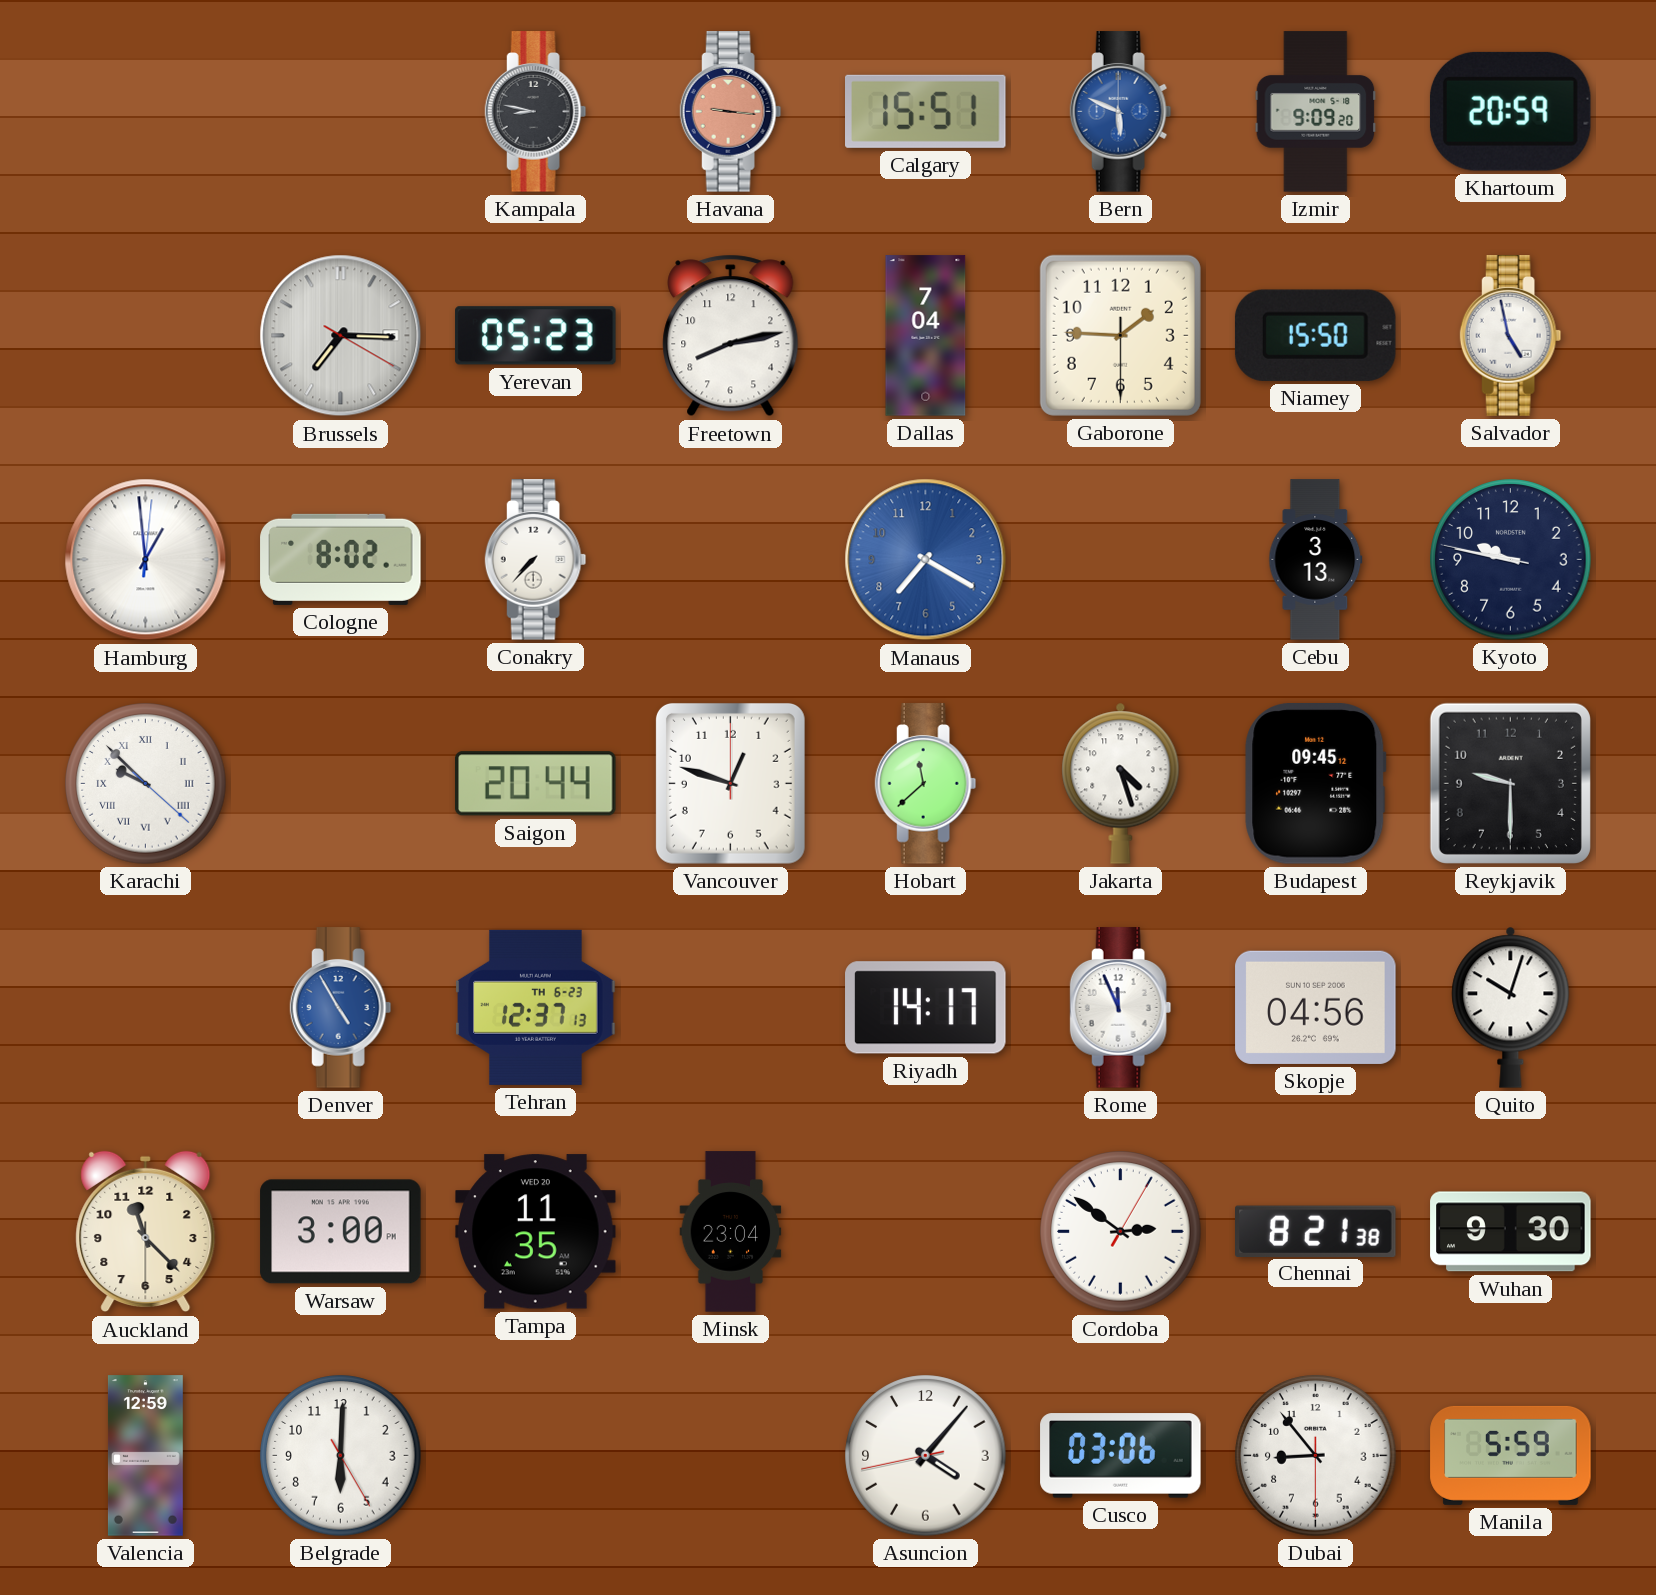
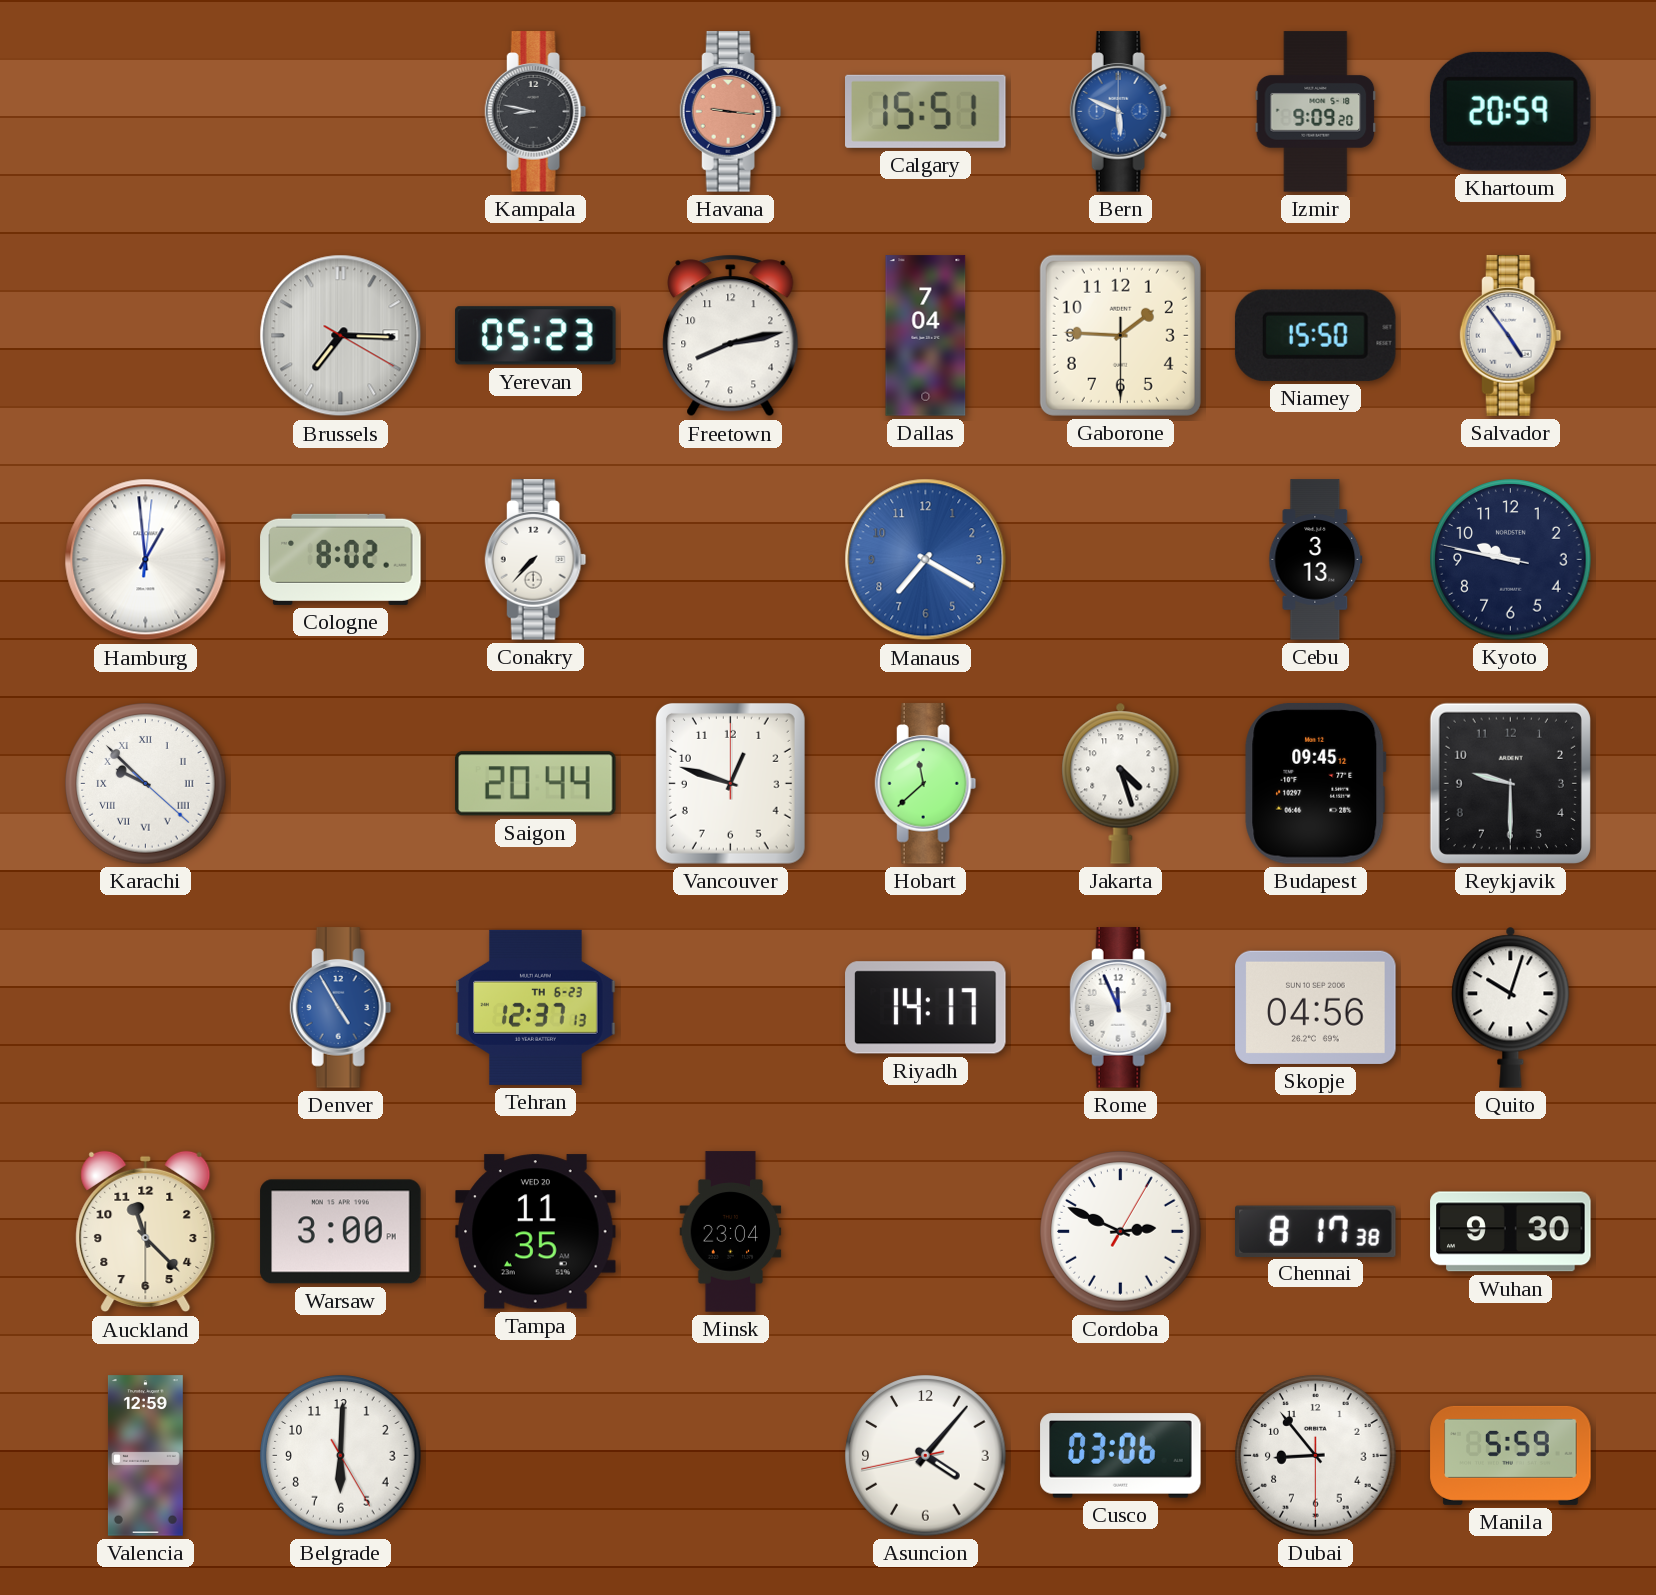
Salvador: 4:58 -> 4:54
Cordoba: 2:51 -> 2:49
Chennai: 8:21 -> 8:17
